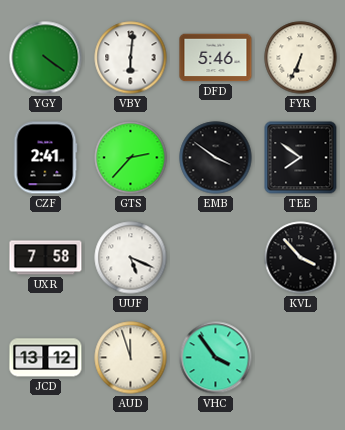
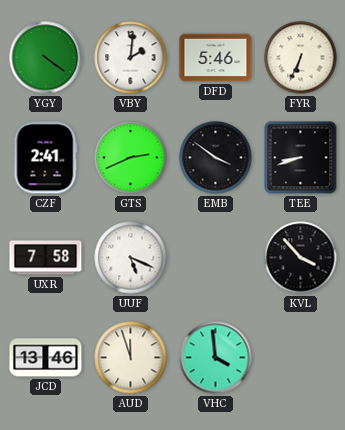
VBY: 6:01 -> 2:01
GTS: 2:37 -> 2:41
TEE: 7:51 -> 8:42
JCD: 13:12 -> 13:46
VHC: 3:54 -> 3:59
